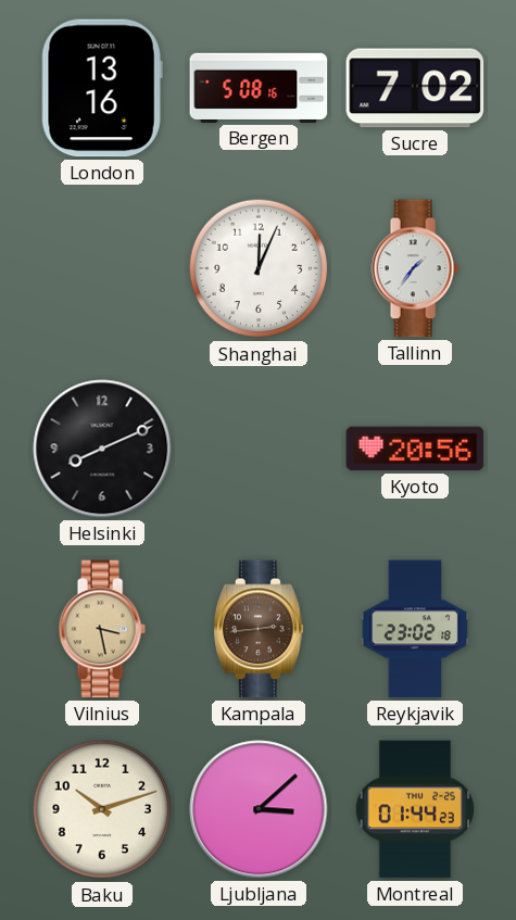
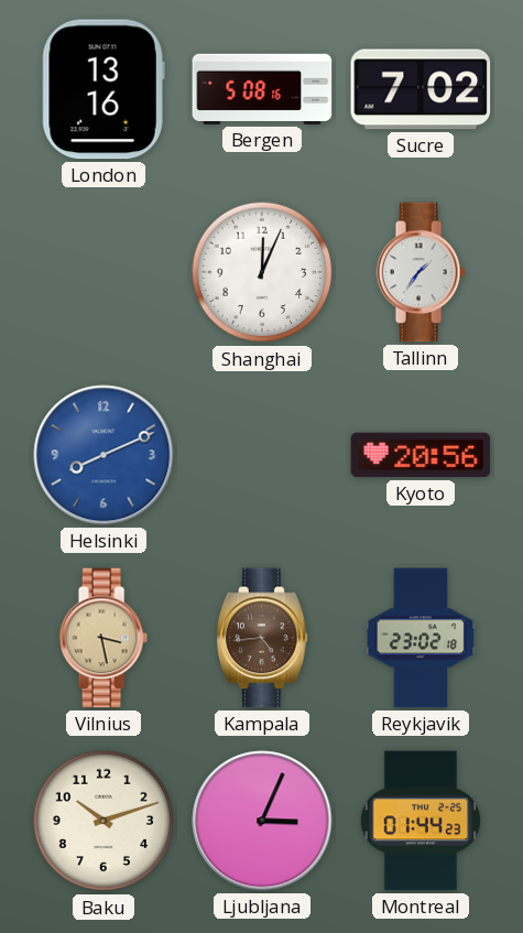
Helsinki dial: black -> blue
Kampala: 2:44 -> 4:44
Ljubljana: 3:08 -> 3:04
